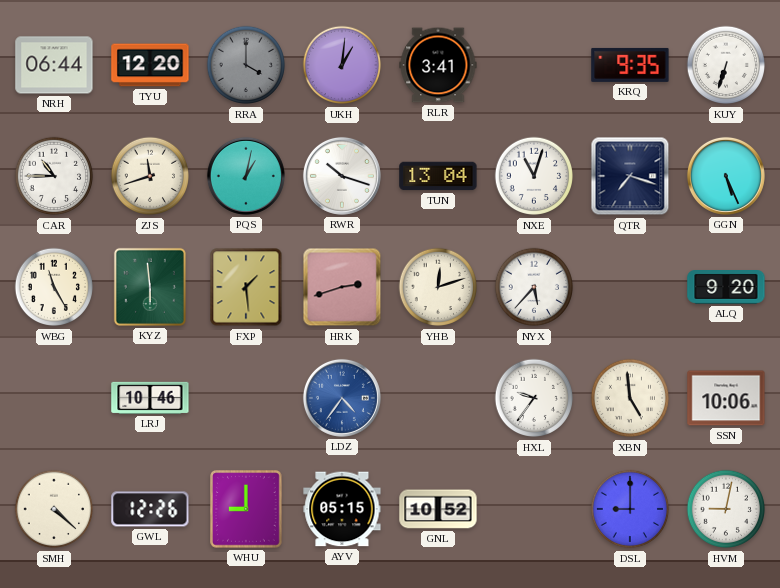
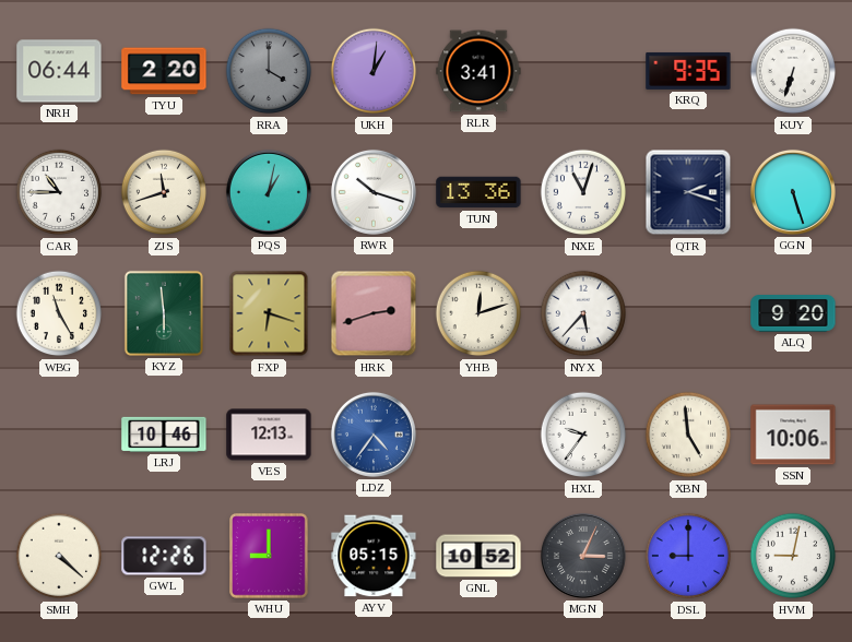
TYU: 12:20 -> 2:20
TUN: 13:04 -> 13:36
QTR: 7:18 -> 2:18
GGN: 5:26 -> 5:27
FXP: 1:29 -> 6:18
VES: none -> 12:13
MGN: none -> 3:04
